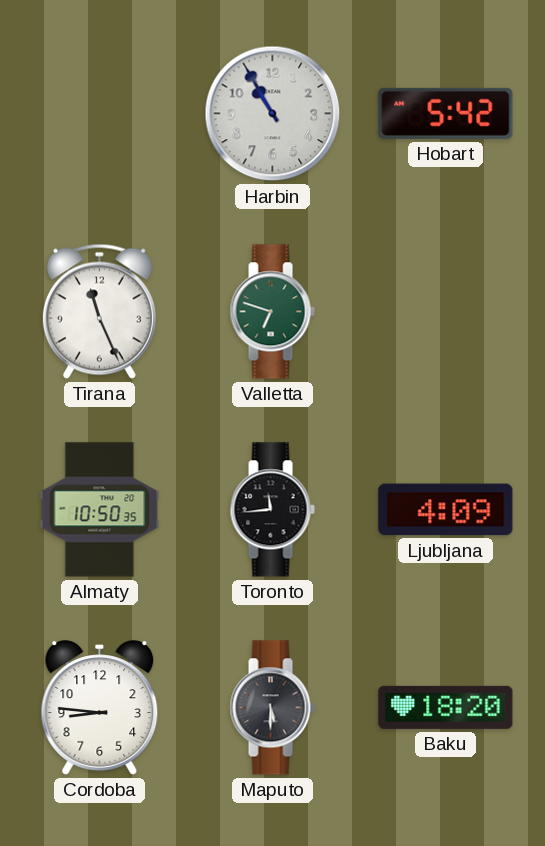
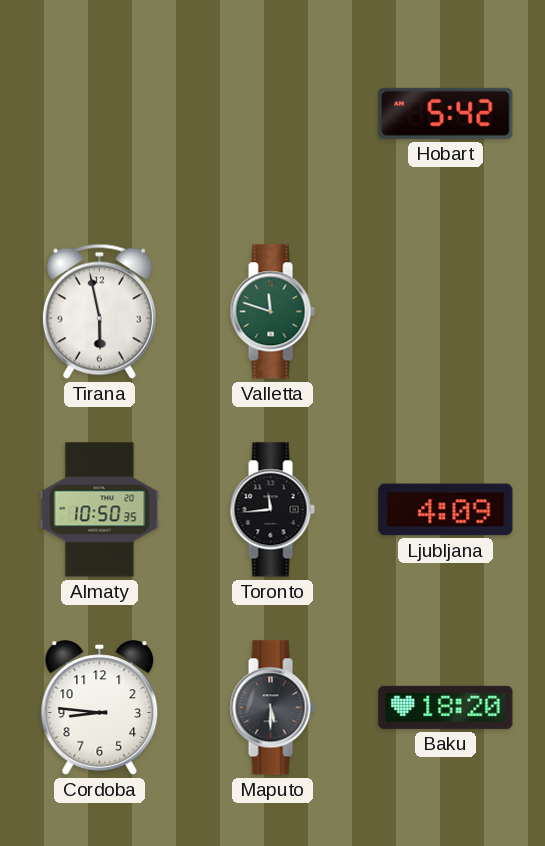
Harbin: 10:55 -> none
Tirana: 11:26 -> 5:58
Valletta: 6:48 -> 11:48
